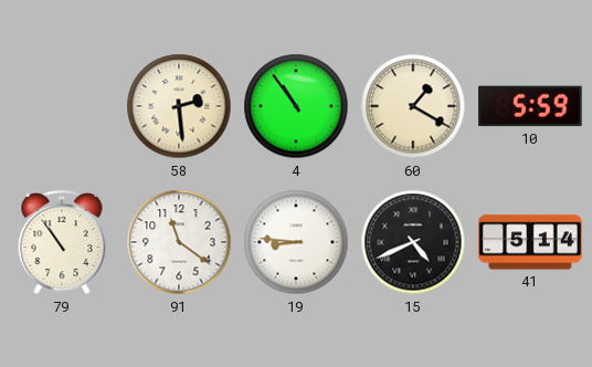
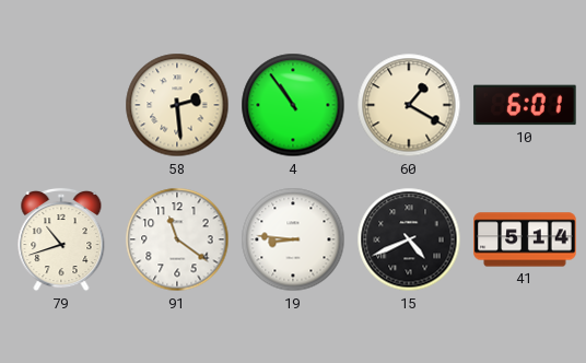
10: 5:59 -> 6:01
79: 10:54 -> 10:42
